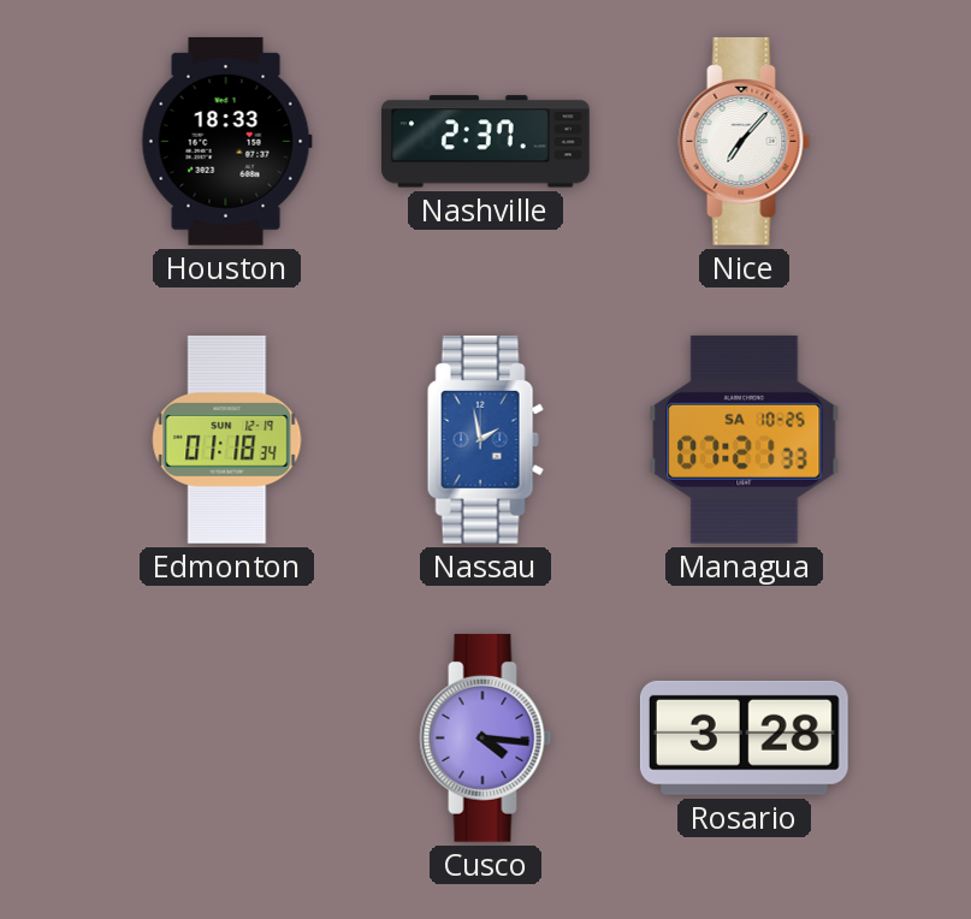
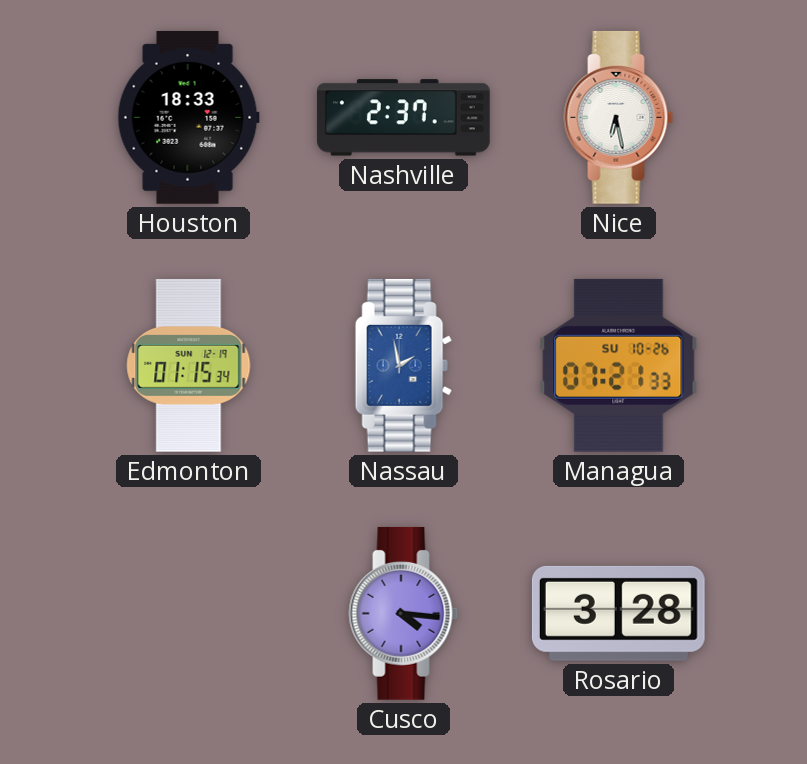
Nice: 7:07 -> 6:28
Edmonton: 01:18 -> 01:15
Managua date: SA 10-25 -> SU 10-26
